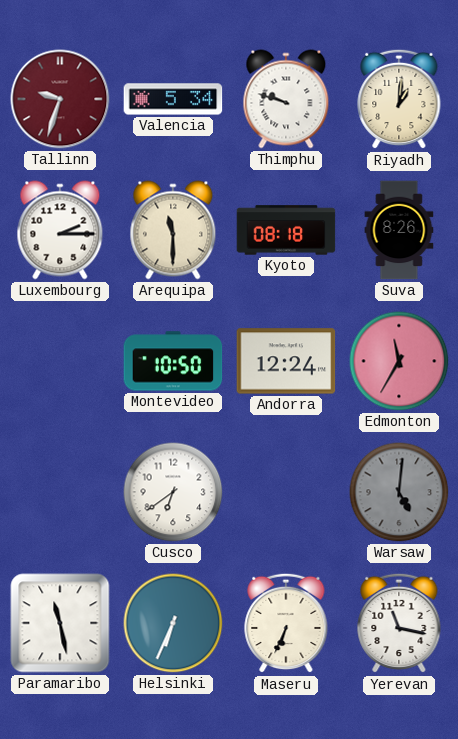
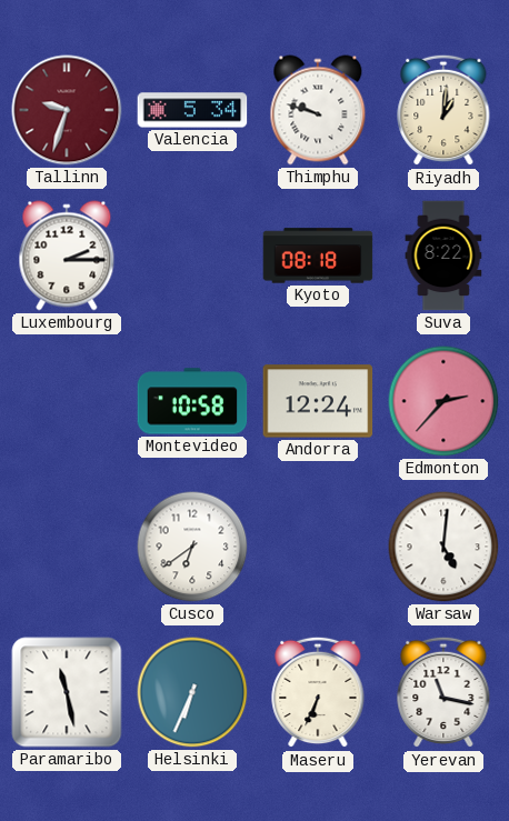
Arequipa: 11:30 -> none
Suva: 8:26 -> 8:22
Montevideo: 10:50 -> 10:58
Edmonton: 11:35 -> 2:37
Warsaw dial: grey -> white
